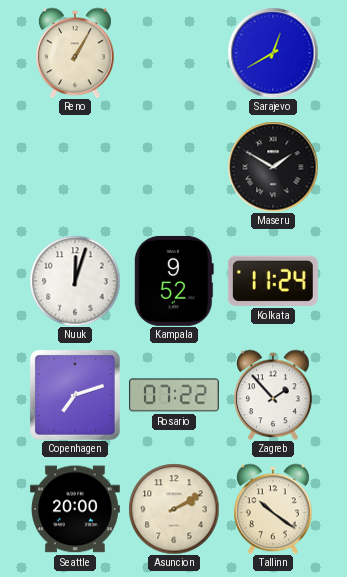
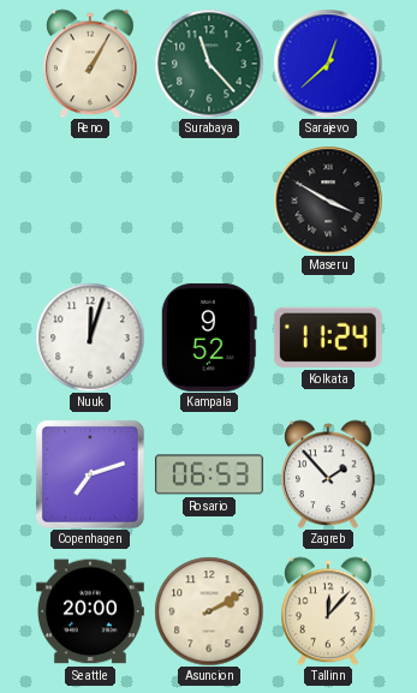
Surabaya: none -> 11:23
Sarajevo: 12:40 -> 12:38
Maseru: 1:50 -> 3:50
Rosario: 07:22 -> 06:53
Tallinn: 10:21 -> 12:07
